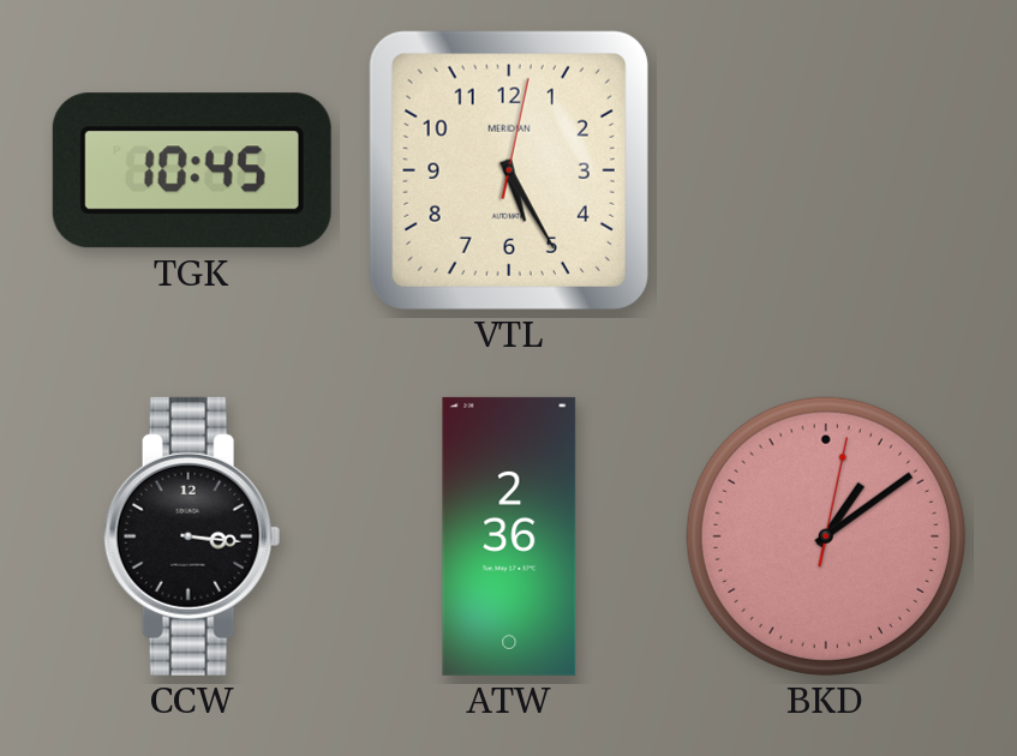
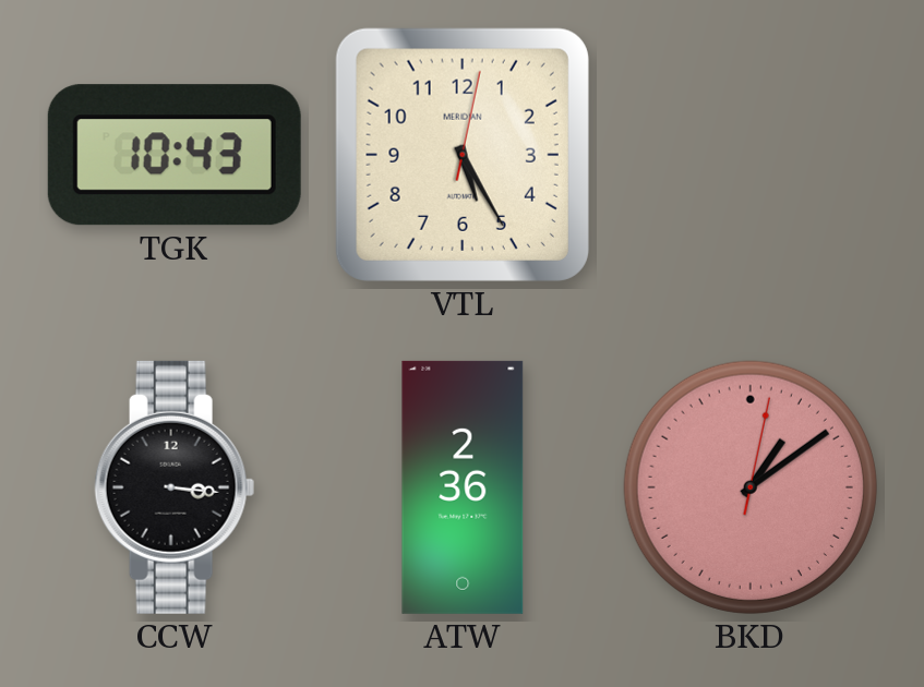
TGK: 10:45 -> 10:43
